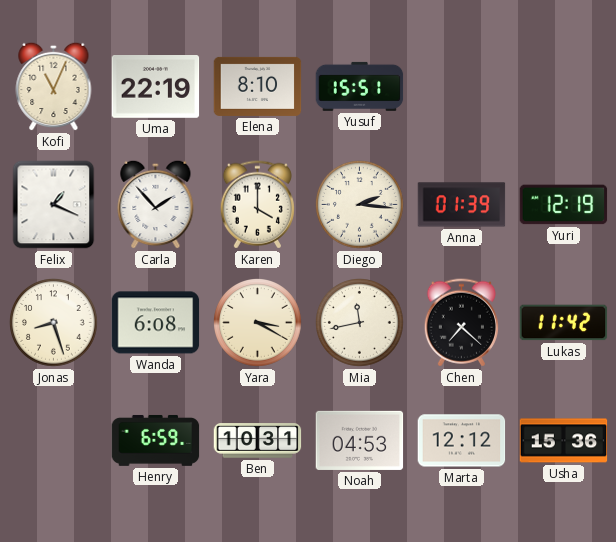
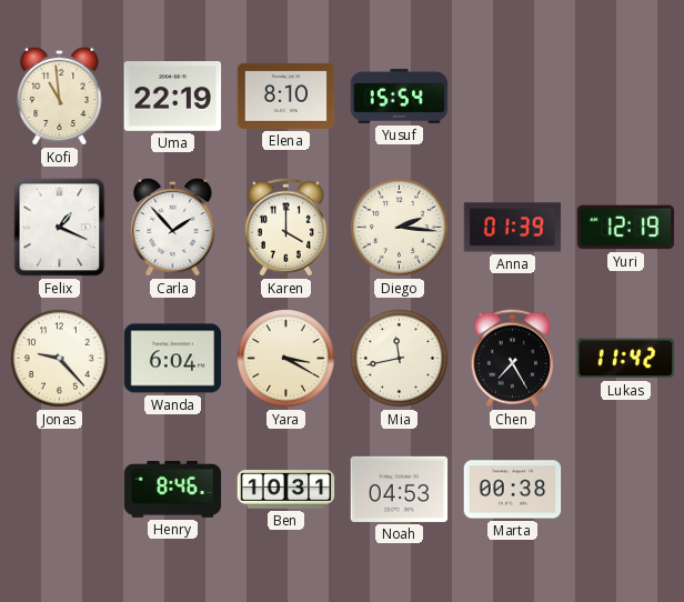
Kofi: 11:04 -> 10:59
Yusuf: 15:51 -> 15:54
Jonas: 8:27 -> 9:23
Wanda: 6:08 -> 6:04
Chen: 7:22 -> 7:25
Henry: 6:59 -> 8:46
Marta: 12:12 -> 00:38
Usha: 15:36 -> none
